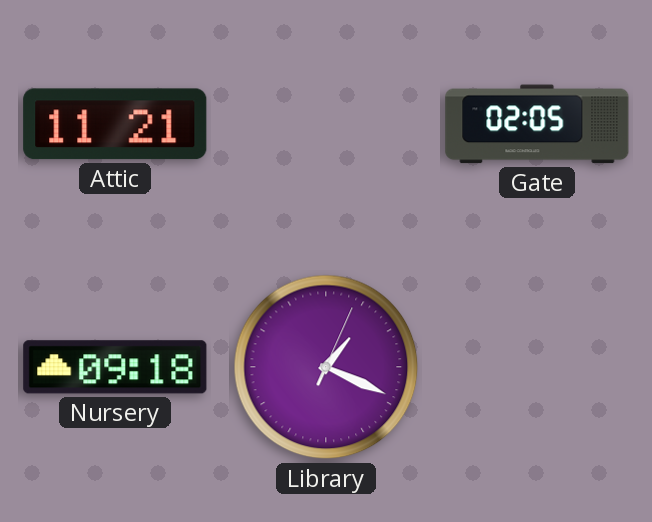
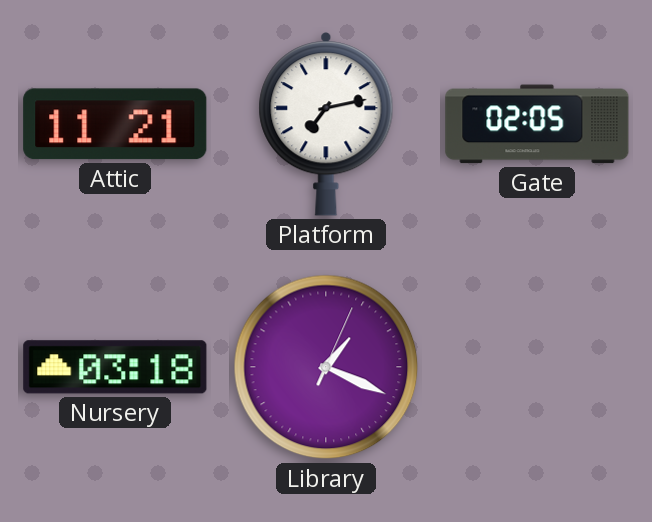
Platform: none -> 7:13
Nursery: 09:18 -> 03:18
